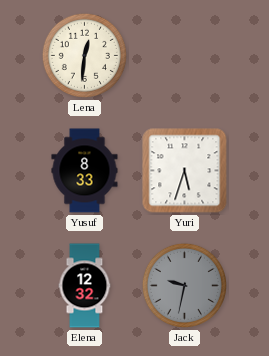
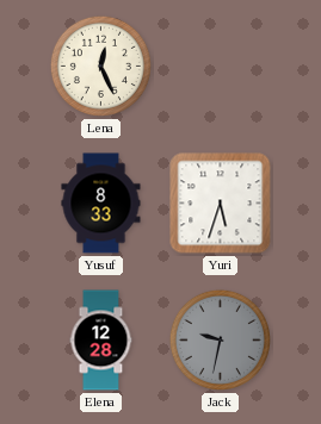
Lena: 12:31 -> 12:26
Elena: 12:32 -> 12:28
